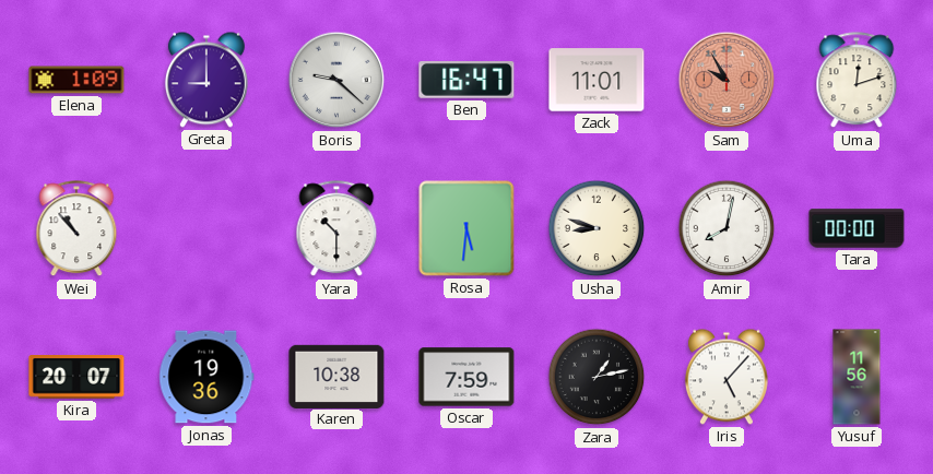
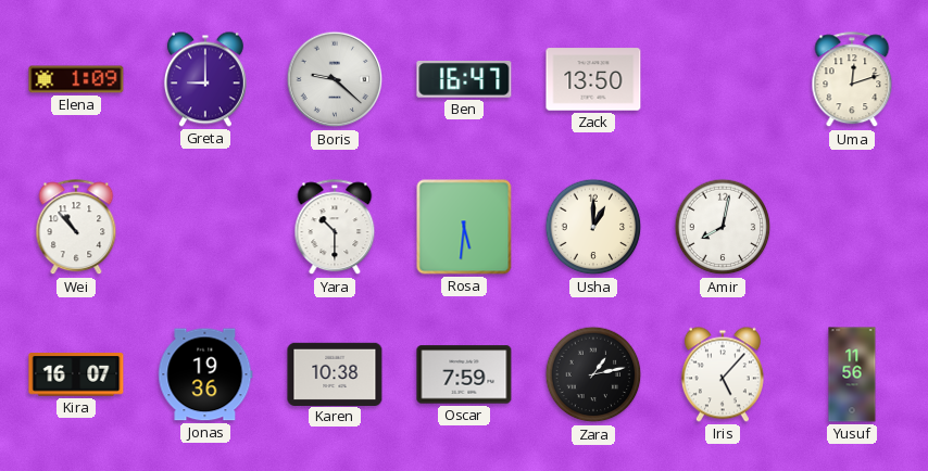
Zack: 11:01 -> 13:50
Sam: 9:55 -> none
Usha: 8:48 -> 1:00
Tara: 00:00 -> none
Kira: 20:07 -> 16:07
